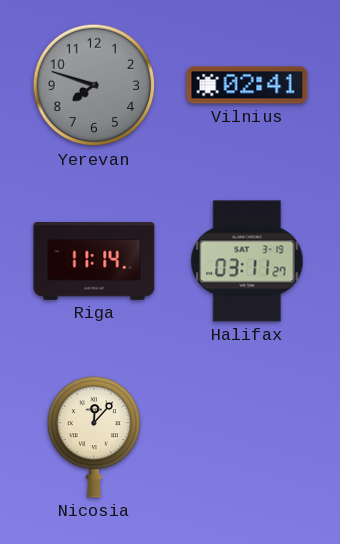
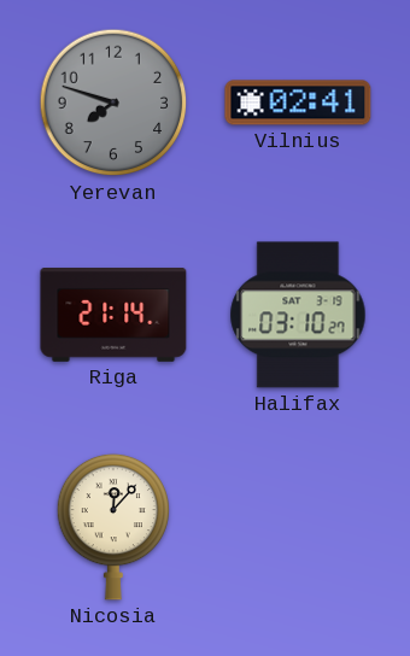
Riga: 11:14 -> 21:14
Halifax: 03:11 -> 03:10
